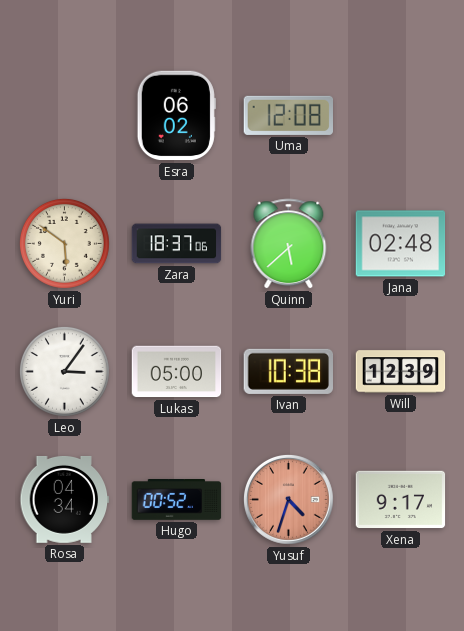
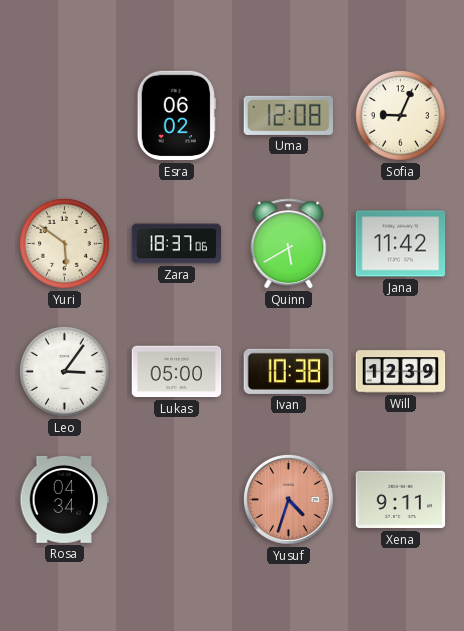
Sofia: none -> 9:04
Quinn: 5:38 -> 5:40
Jana: 02:48 -> 11:42
Hugo: 00:52 -> none
Xena: 9:17 -> 9:11
